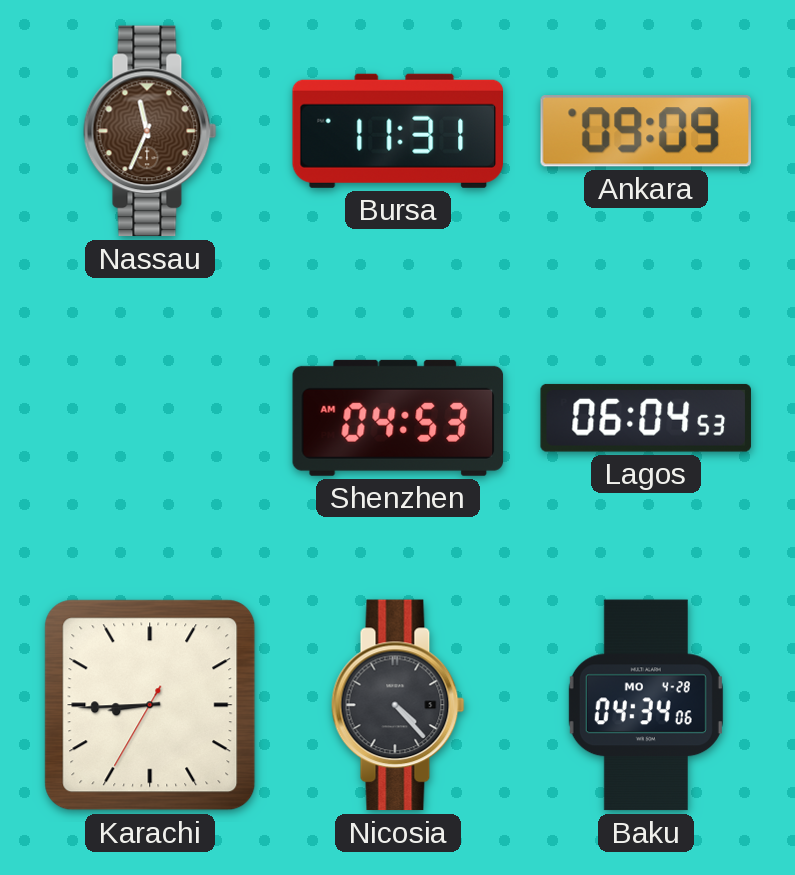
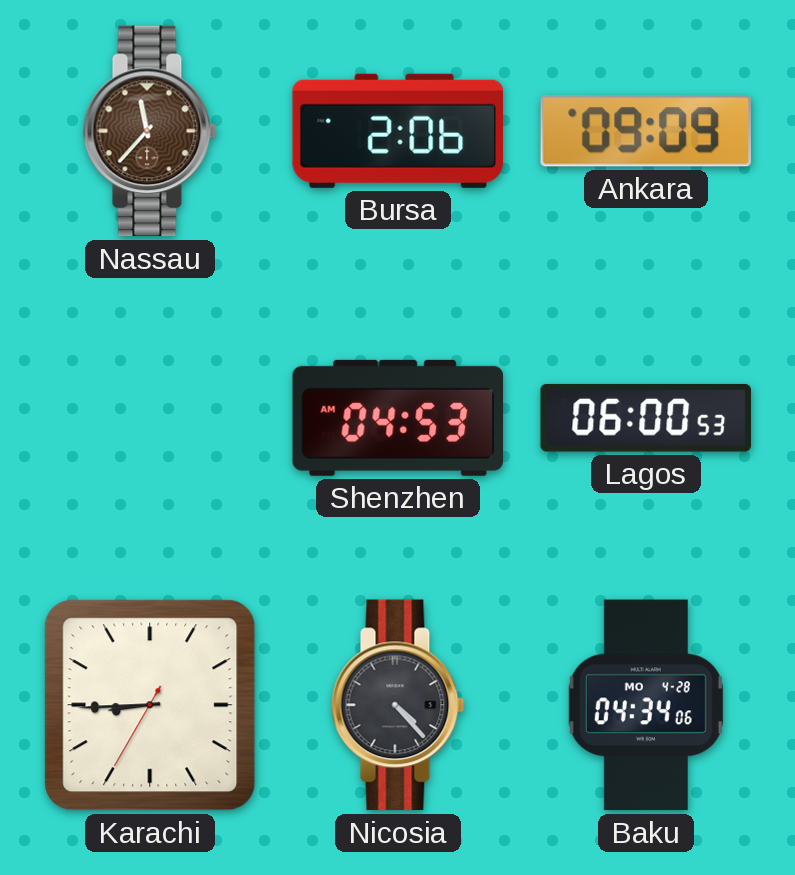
Nassau: 11:34 -> 11:37
Bursa: 11:31 -> 2:06
Lagos: 06:04 -> 06:00
